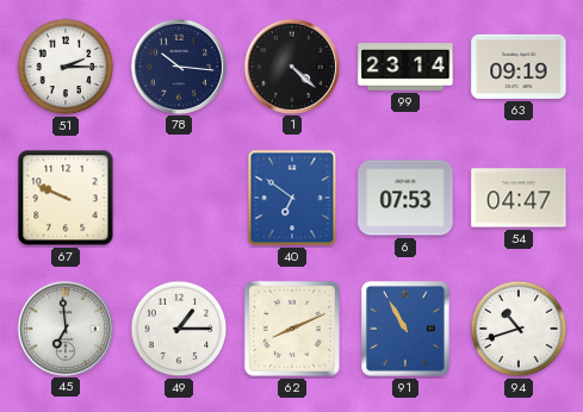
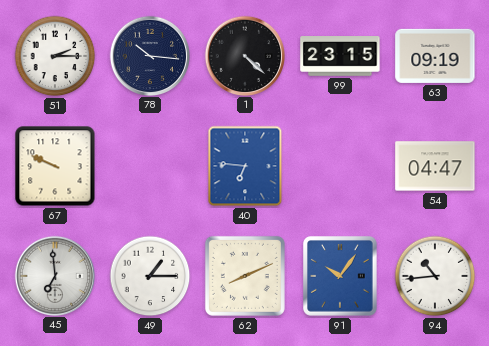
99: 23:14 -> 23:15
40: 6:51 -> 6:46
6: 07:53 -> none
91: 10:55 -> 10:06
94: 10:42 -> 10:44
